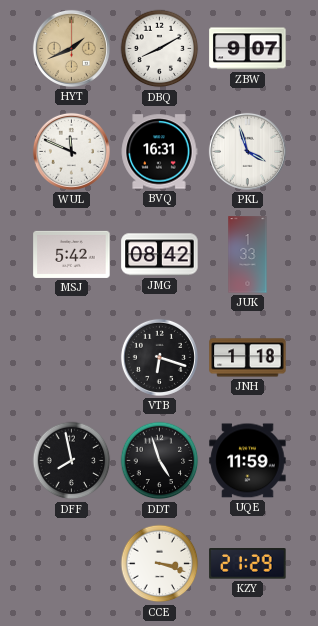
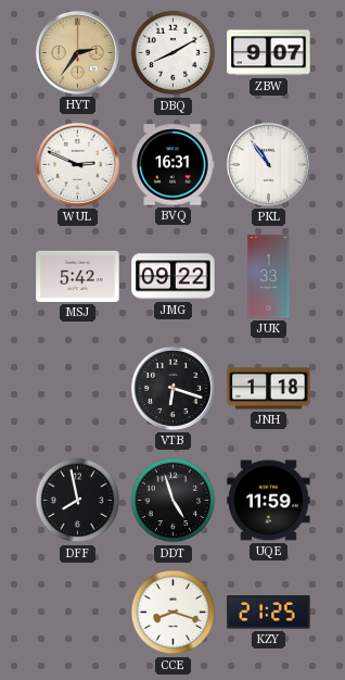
HYT: 1:41 -> 2:36
WUL: 11:49 -> 2:49
PKL: 3:57 -> 10:54
JMG: 08:42 -> 09:22
CCE: 3:18 -> 8:18
KZY: 21:29 -> 21:25
